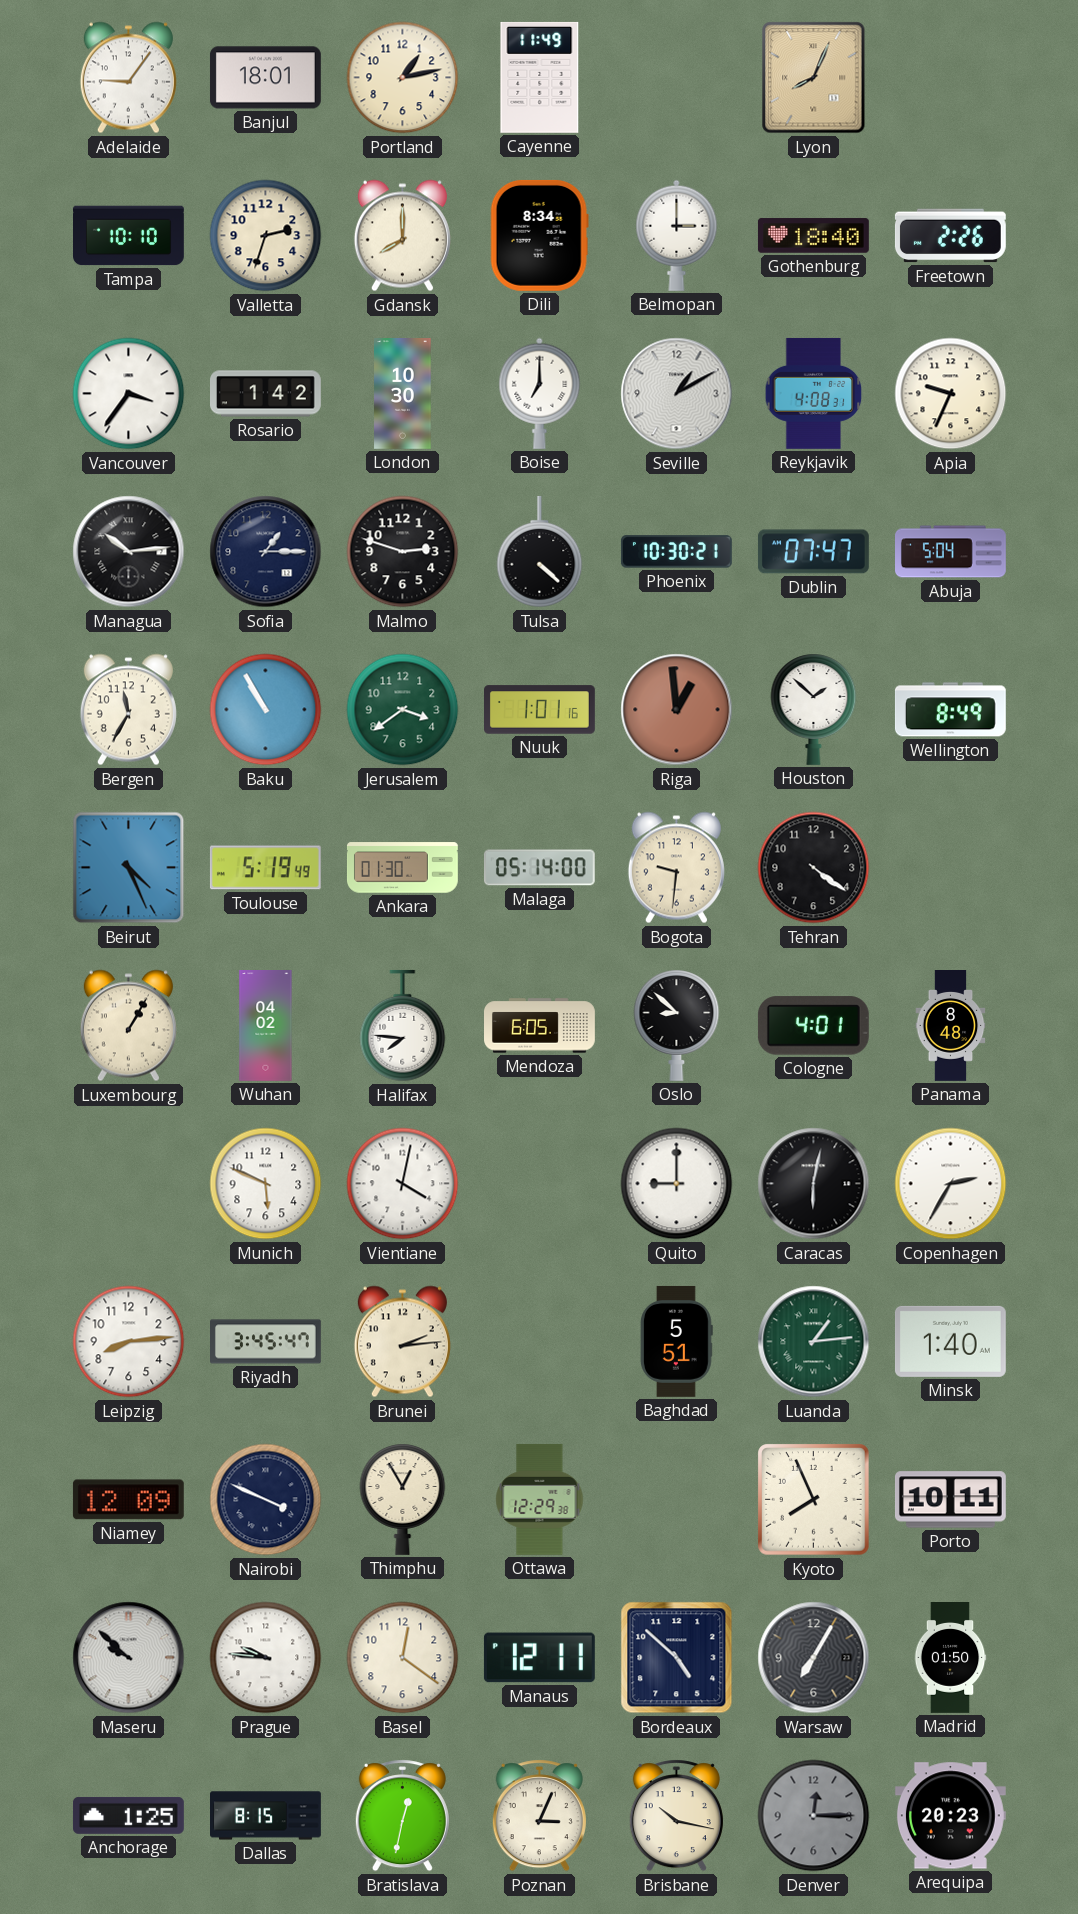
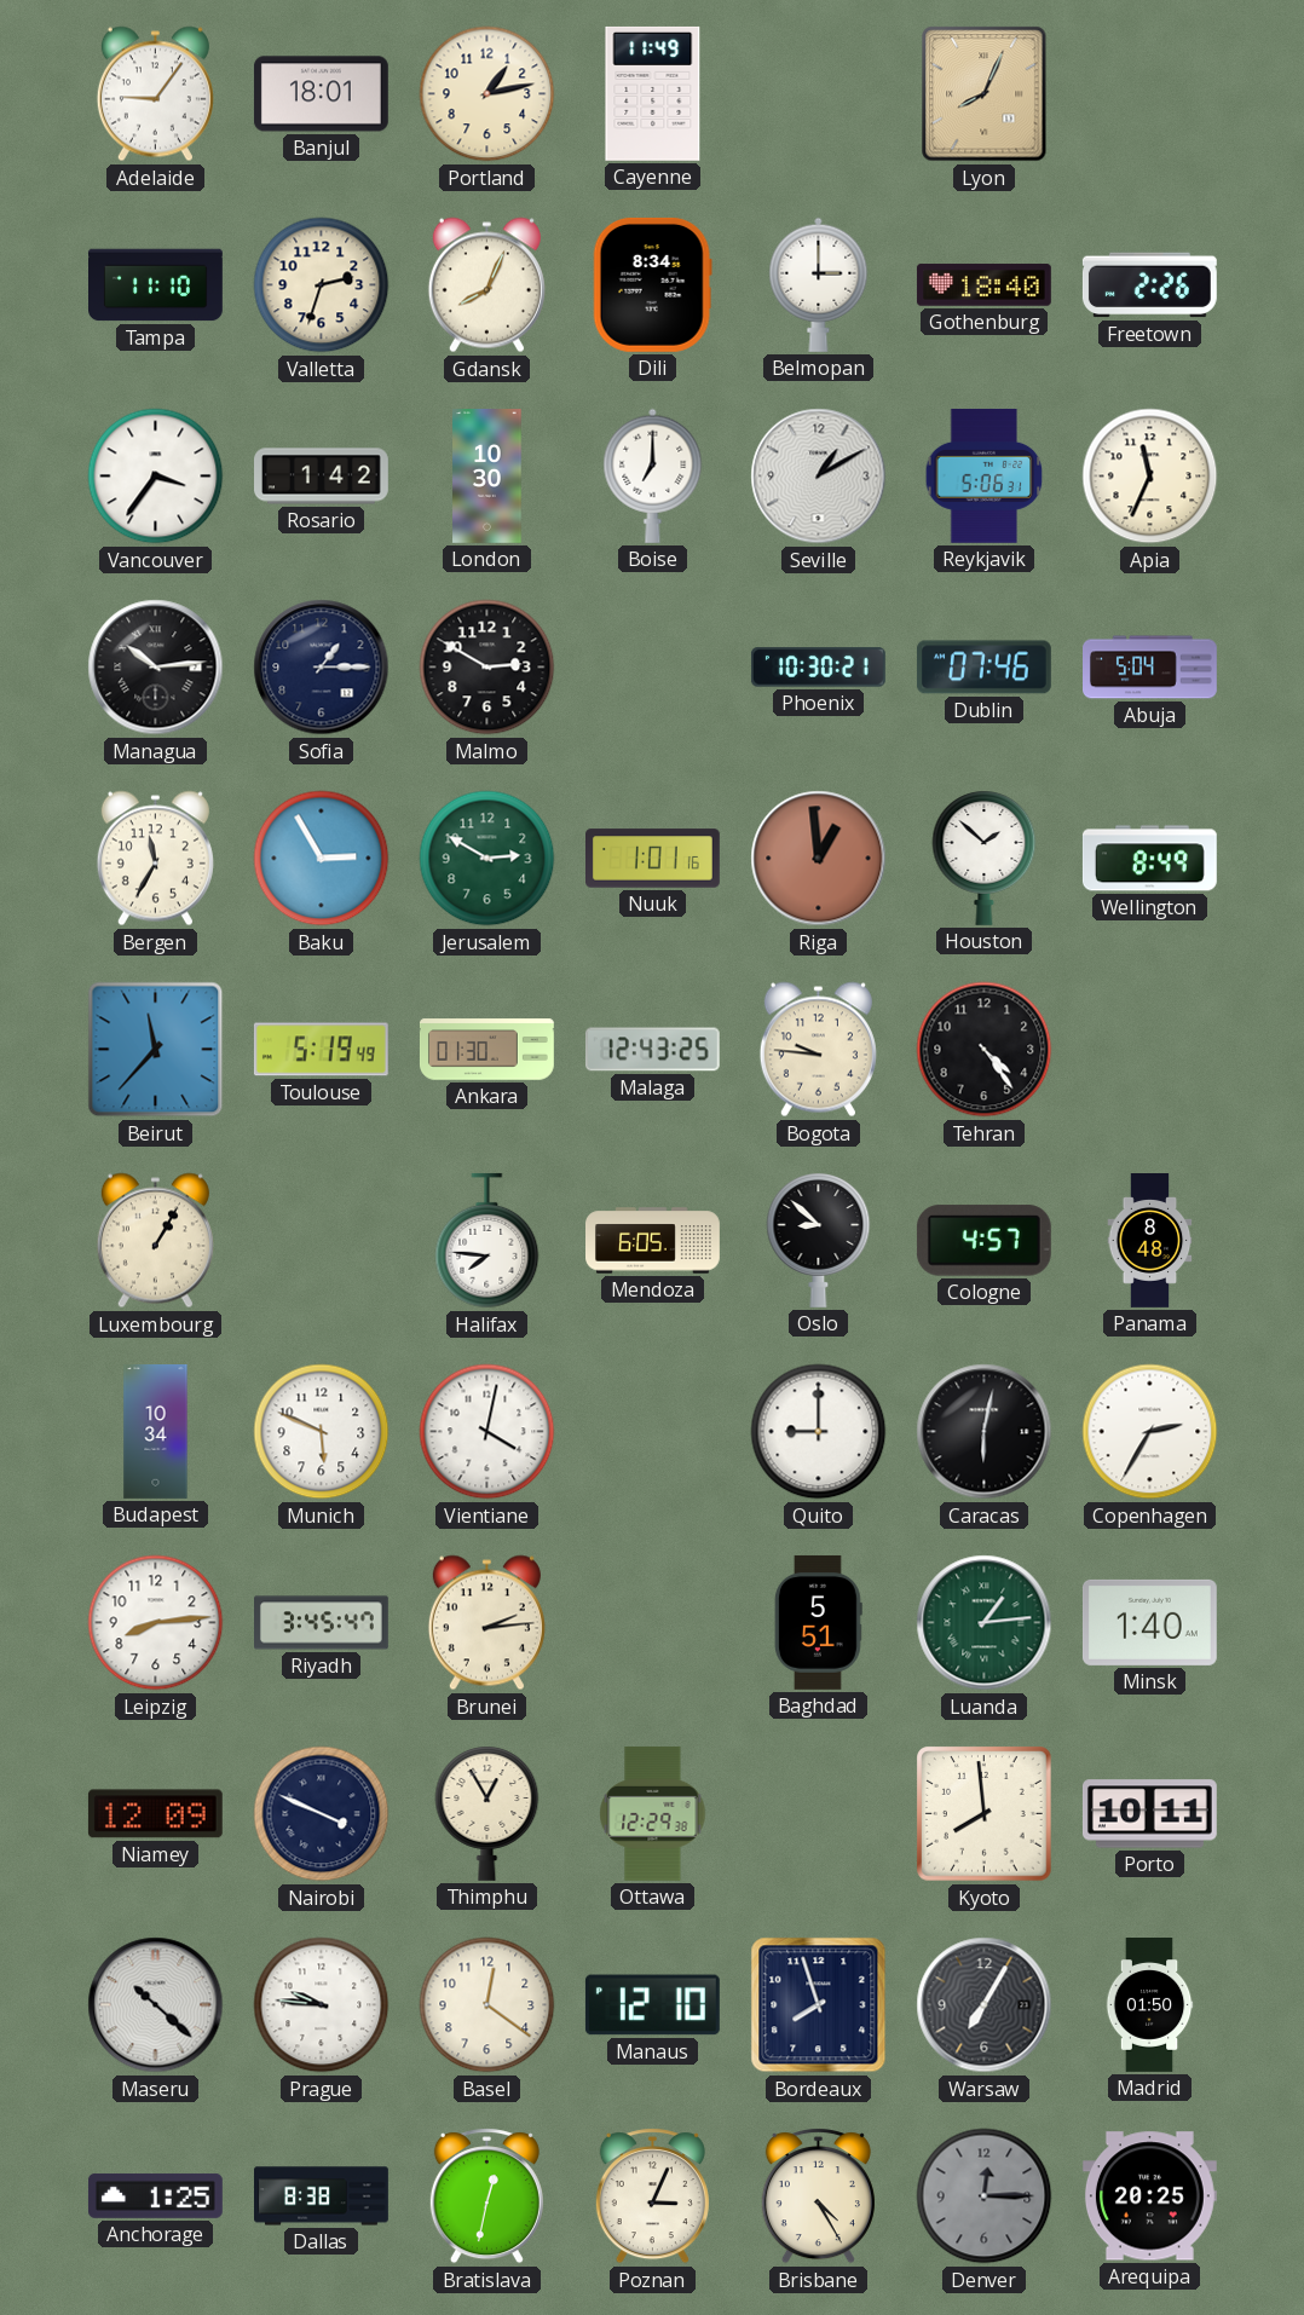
Tampa: 10:10 -> 11:10
Gdansk: 8:00 -> 8:04
Reykjavik: 4:08 -> 5:06
Apia: 9:34 -> 11:34
Malmo: 2:48 -> 2:50
Tulsa: 4:22 -> none
Dublin: 07:47 -> 07:46
Baku: 10:55 -> 2:55
Jerusalem: 3:39 -> 2:50
Beirut: 4:26 -> 11:37
Malaga: 05:14 -> 12:43
Bogota: 9:31 -> 9:46
Tehran: 4:21 -> 4:24
Wuhan: 04:02 -> none
Cologne: 4:01 -> 4:57
Budapest: none -> 10:34
Kyoto: 7:56 -> 7:59
Maseru: 9:52 -> 10:22
Manaus: 12:11 -> 12:10
Bordeaux: 4:52 -> 7:57
Dallas: 8:15 -> 8:38
Brisbane: 10:17 -> 4:25
Arequipa: 20:23 -> 20:25
